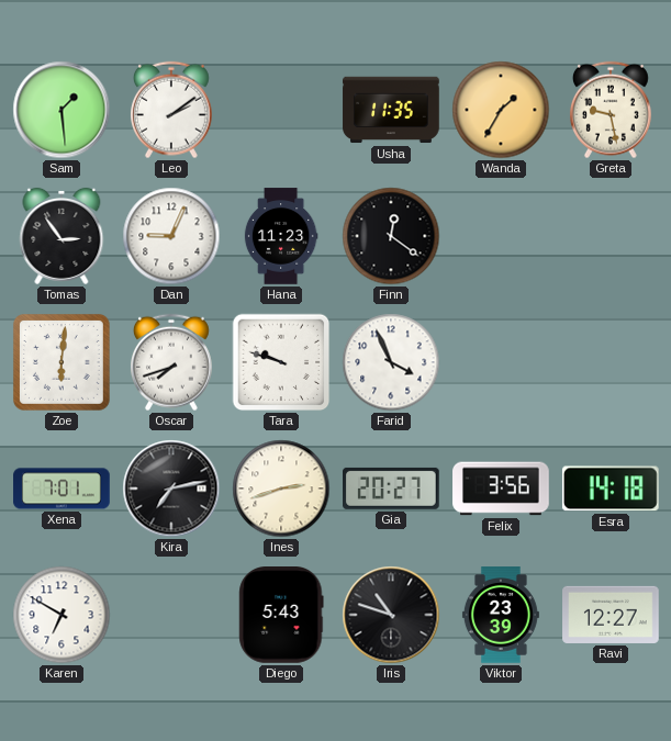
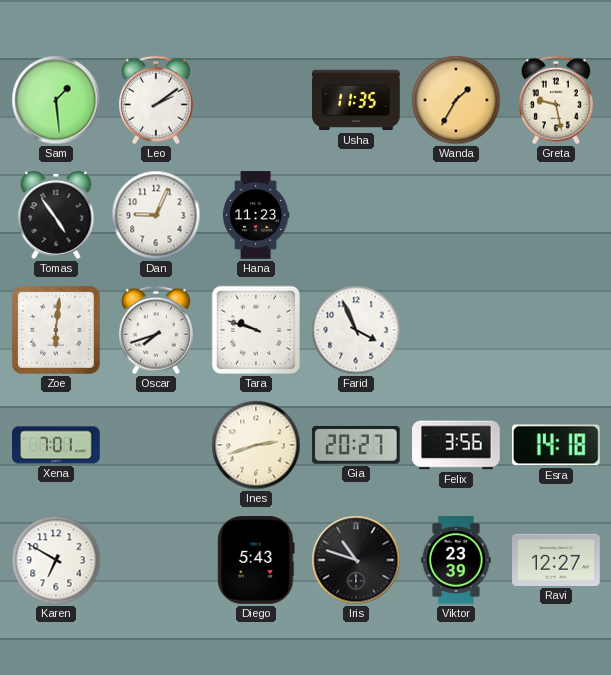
Tomas: 2:54 -> 4:54
Finn: 12:21 -> none
Kira: 7:13 -> none
